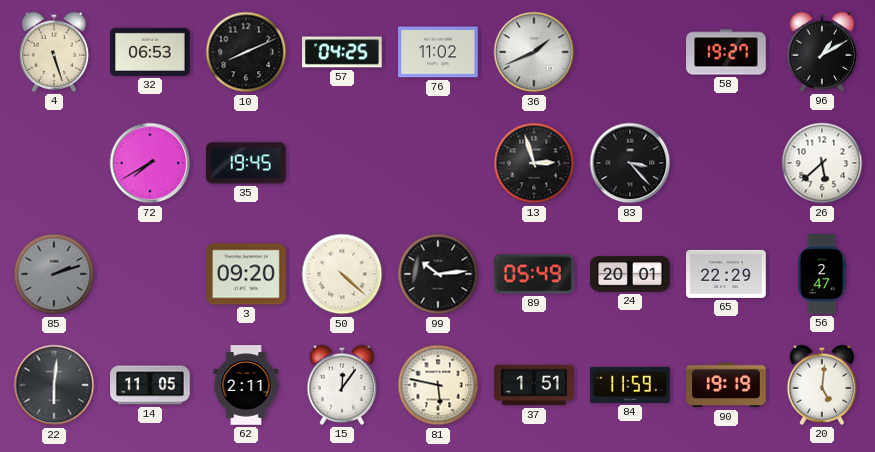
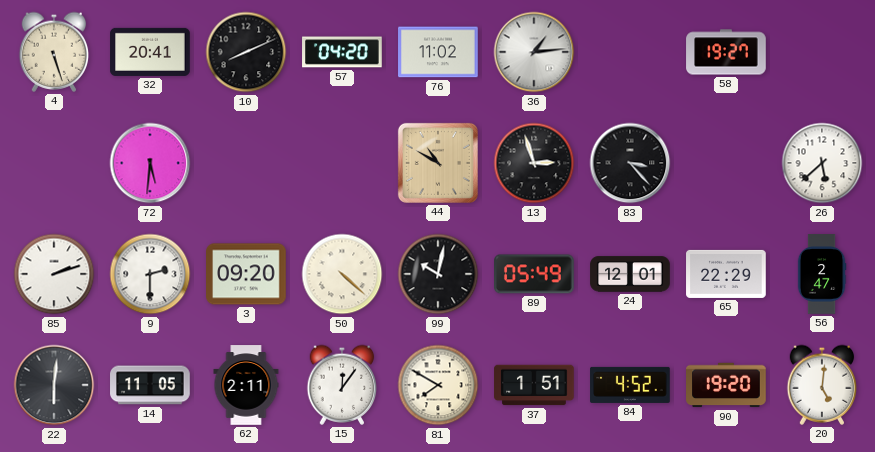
32: 06:53 -> 20:41
57: 04:25 -> 04:20
36: 1:41 -> 1:14
96: 1:10 -> none
72: 7:40 -> 5:31
35: 19:45 -> none
44: none -> 10:50
85 dial: grey -> white
9: none -> 2:30
99: 10:14 -> 10:02
24: 20:01 -> 12:01
81: 5:47 -> 7:50
84: 11:59 -> 4:52
90: 19:19 -> 19:20
